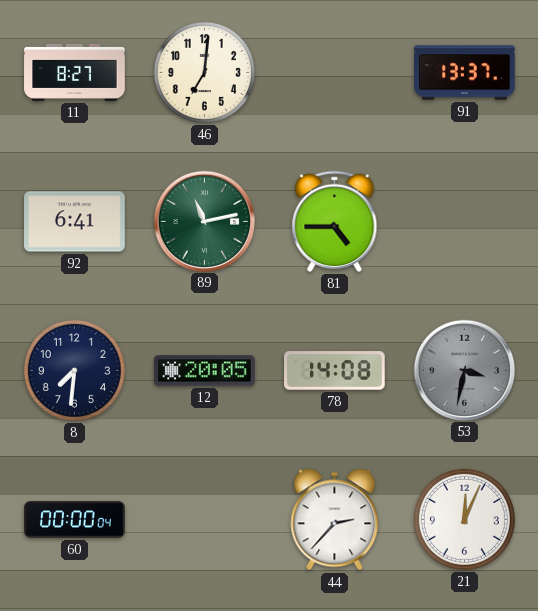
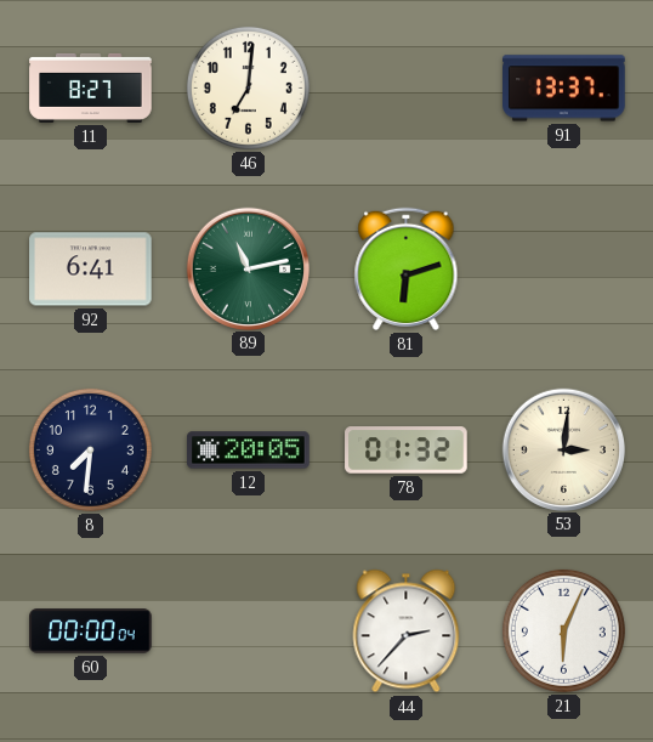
81: 4:45 -> 6:12
78: 14:08 -> 01:32
53: 3:32 -> 3:01
53 dial: grey -> cream
21: 12:04 -> 6:04
